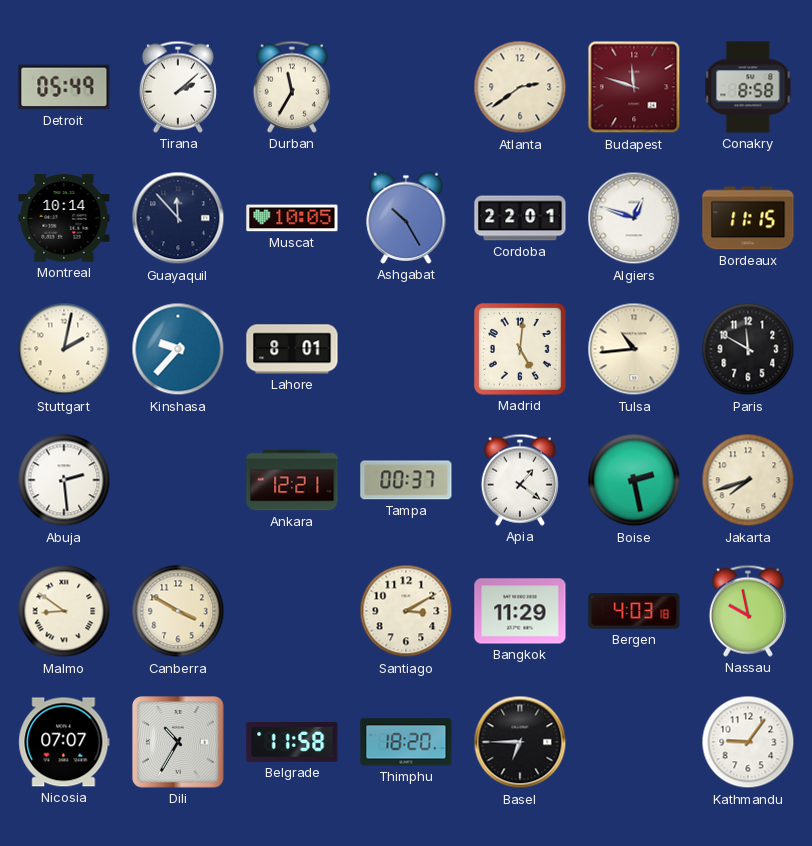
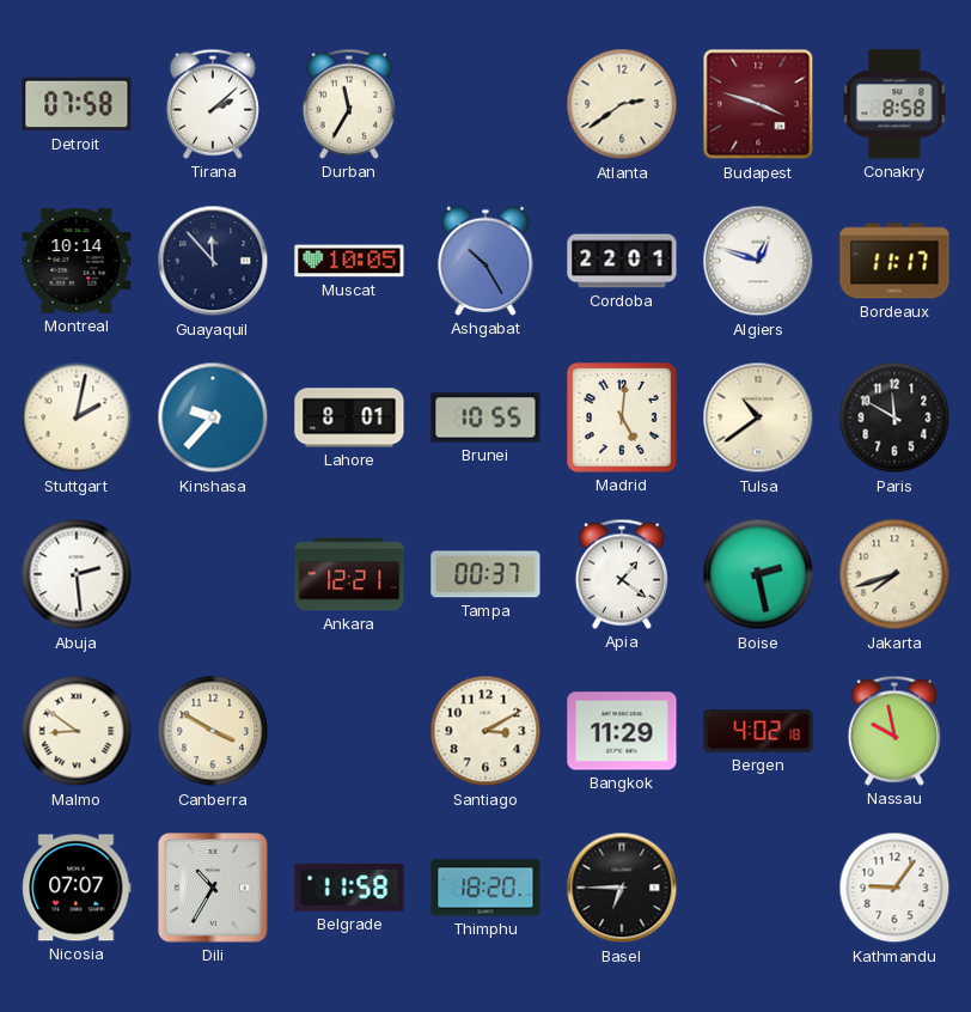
Detroit: 05:49 -> 07:58
Budapest: 11:48 -> 3:48
Bordeaux: 11:15 -> 11:17
Brunei: none -> 10:55
Tulsa: 10:44 -> 10:39
Bergen: 4:03 -> 4:02
